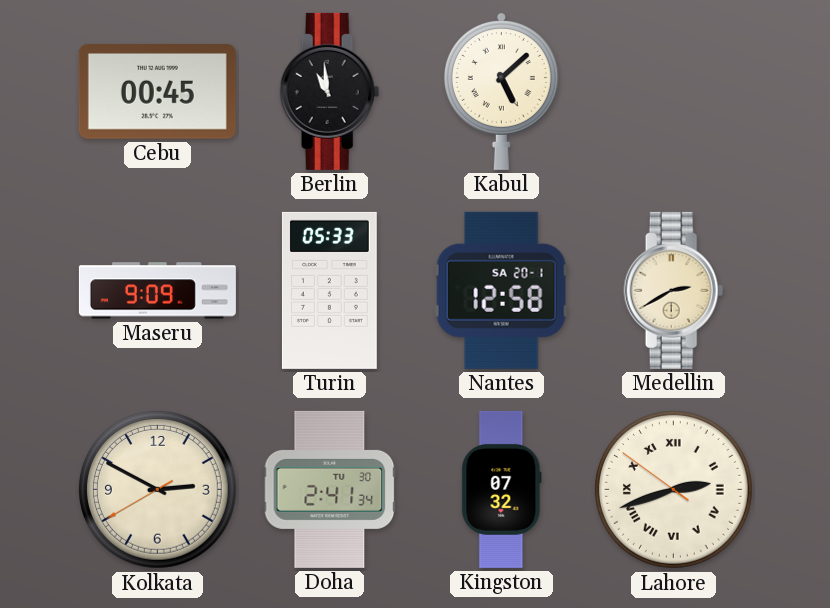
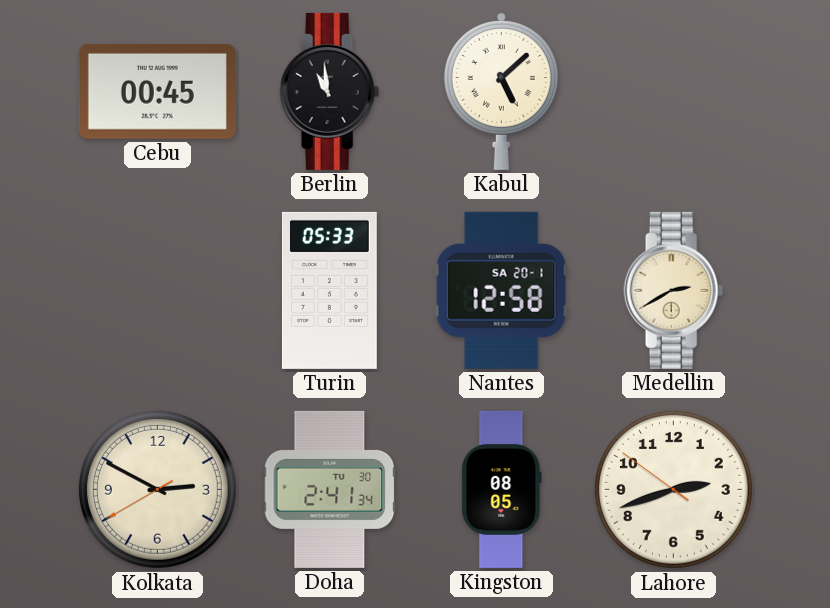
Maseru: 9:09 -> none
Kingston: 07:32 -> 08:05
Lahore numerals: Roman -> Arabic
